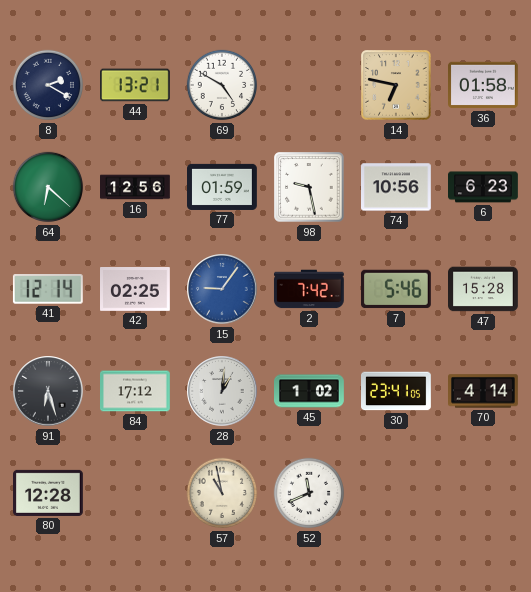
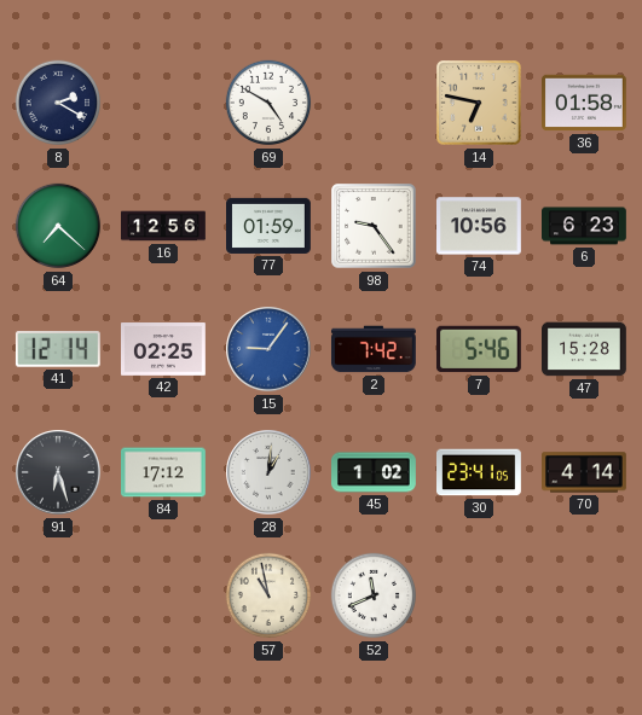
44: 13:21 -> none
64: 6:22 -> 7:22
98: 9:28 -> 9:24
80: 12:28 -> none
